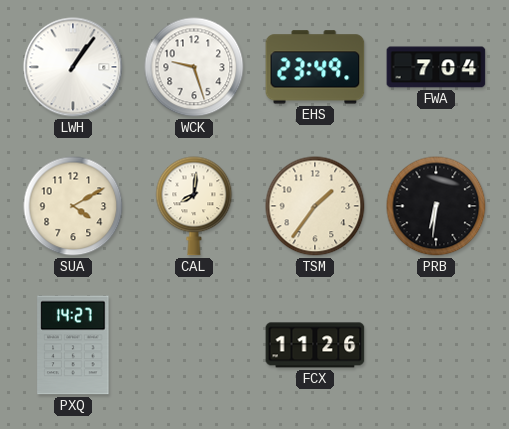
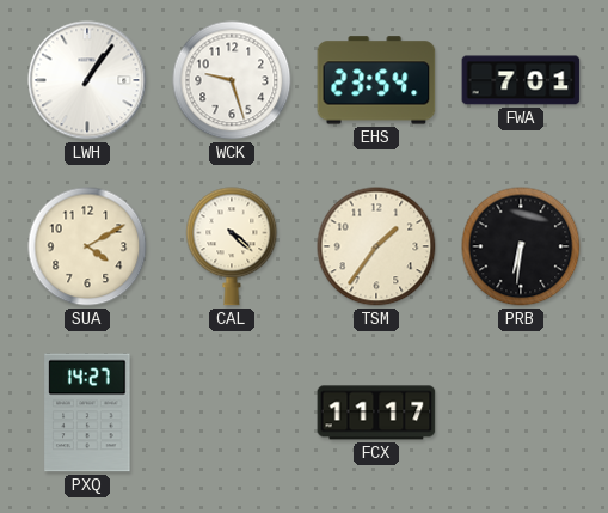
EHS: 23:49 -> 23:54
FWA: 7:04 -> 7:01
CAL: 8:01 -> 4:22
FCX: 11:26 -> 11:17
